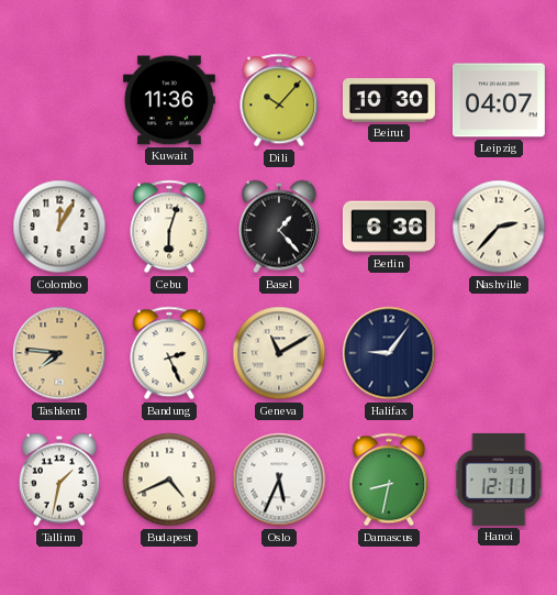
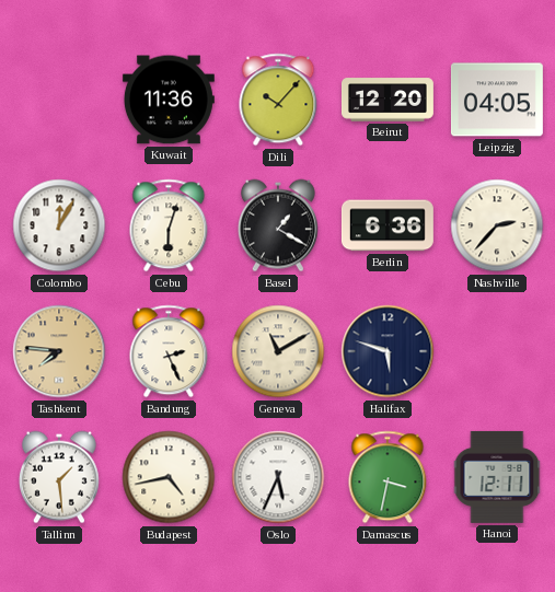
Beirut: 10:30 -> 12:20
Leipzig: 04:07 -> 04:05
Basel: 1:23 -> 1:20
Halifax: 9:06 -> 5:48
Tallinn: 1:32 -> 1:29
Budapest: 4:41 -> 4:43
Damascus: 8:32 -> 3:32
